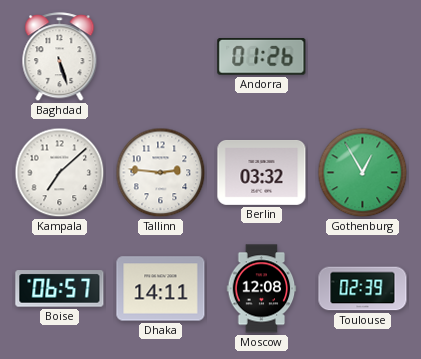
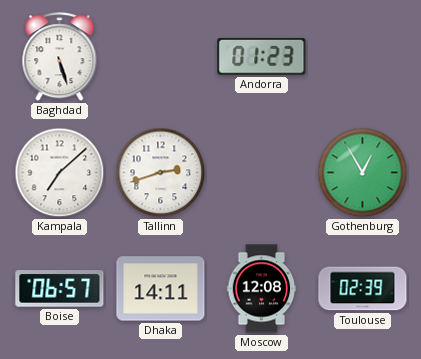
Andorra: 01:26 -> 01:23
Tallinn: 2:46 -> 2:42
Berlin: 03:32 -> none
